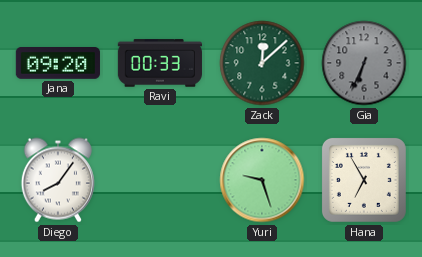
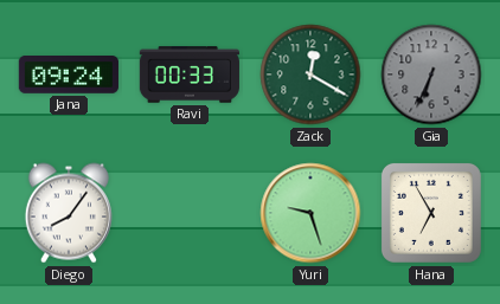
Jana: 09:20 -> 09:24
Zack: 12:08 -> 12:20
